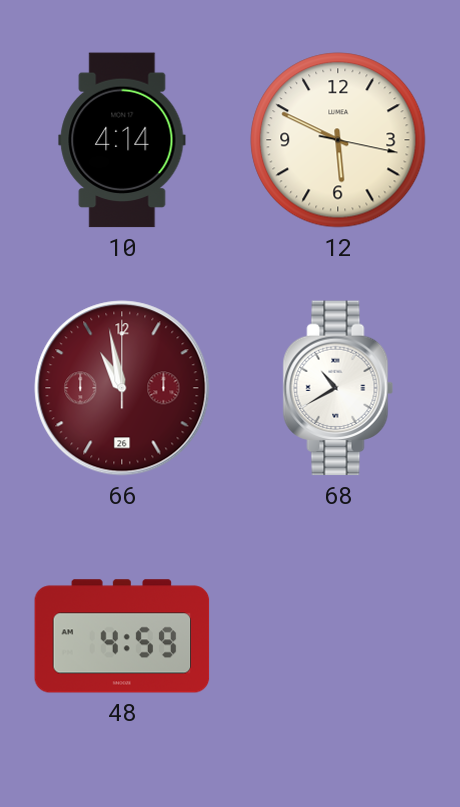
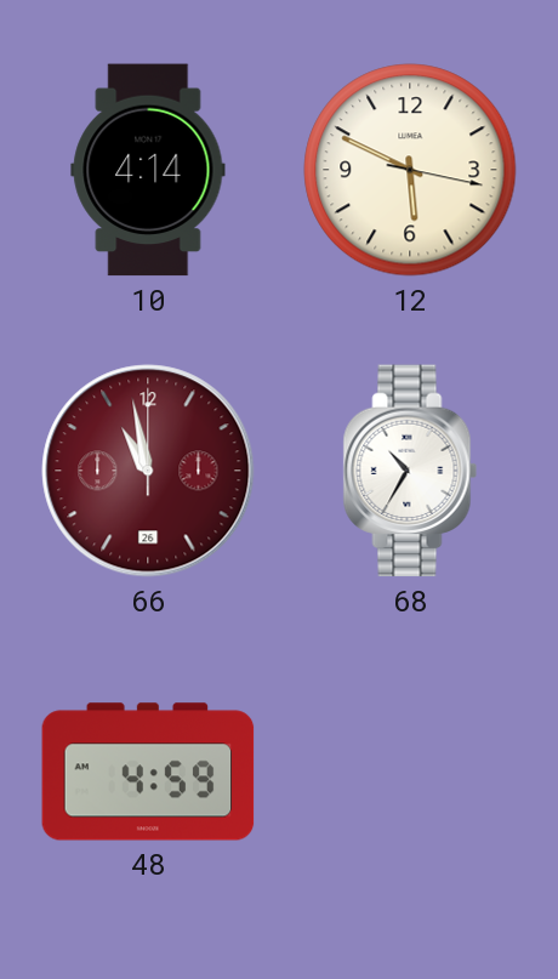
68: 10:40 -> 10:35
